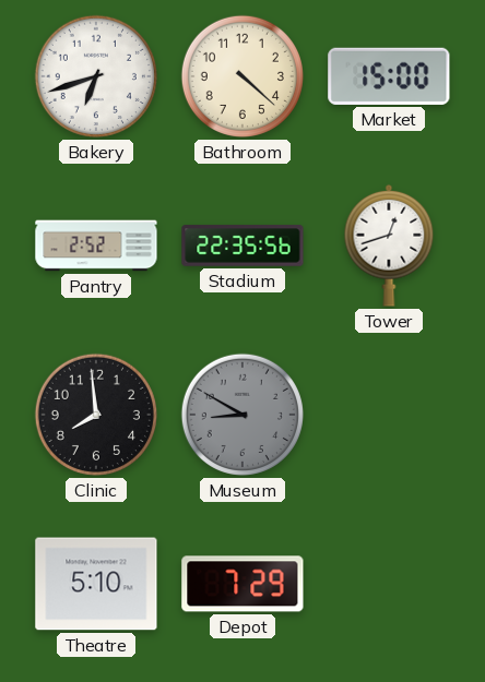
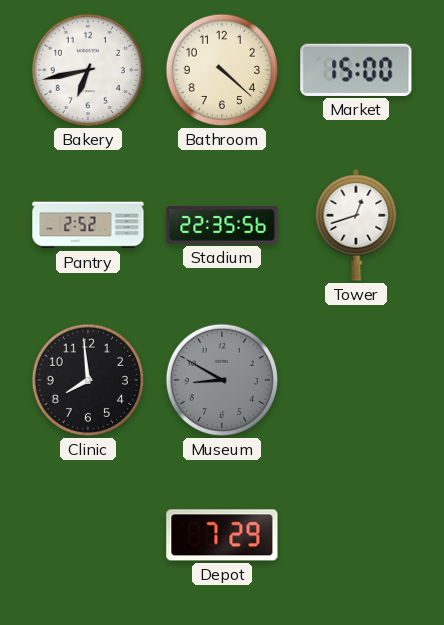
Bakery: 6:42 -> 6:43
Theatre: 5:10 -> none
